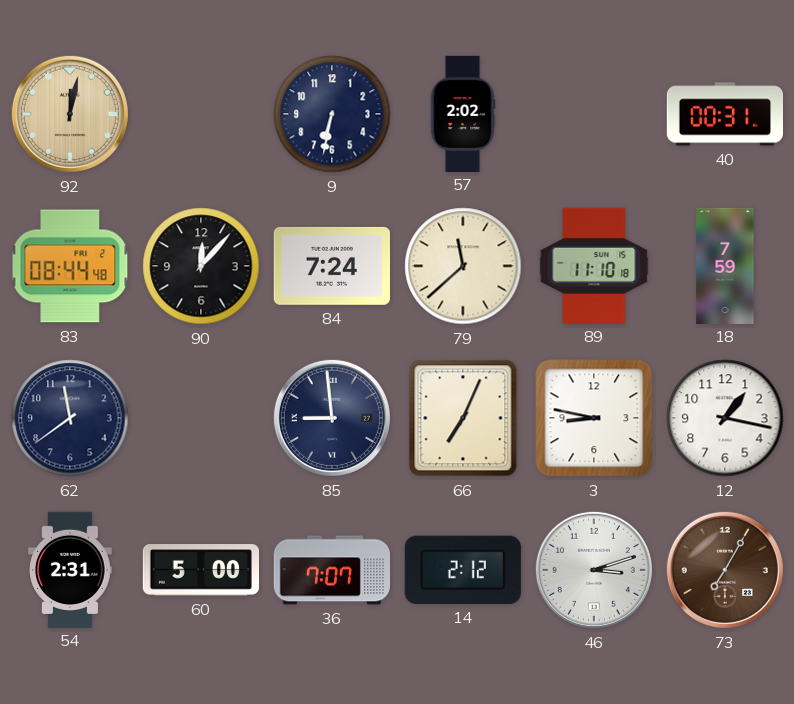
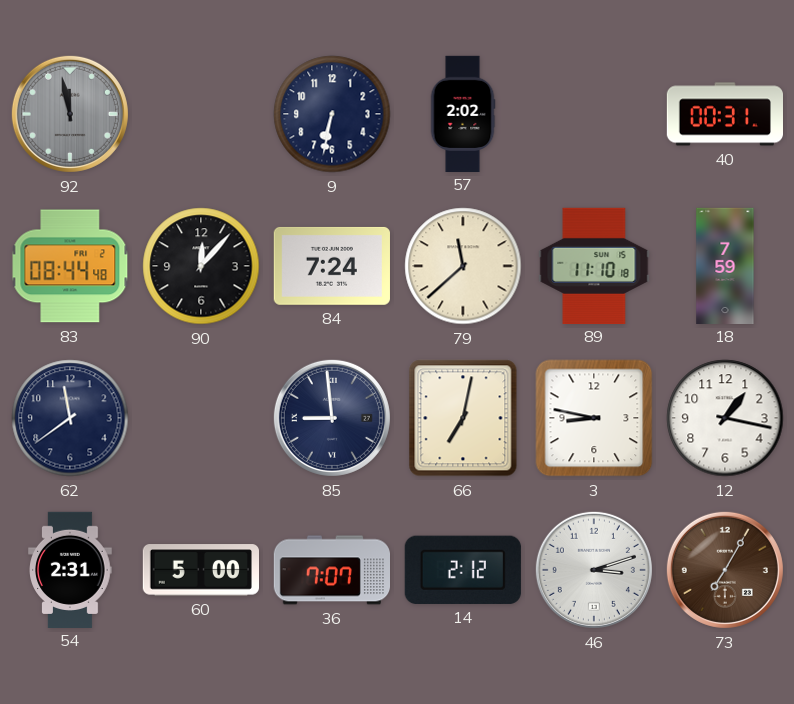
92: 12:02 -> 11:58
92 dial: champagne -> grey
66: 7:04 -> 7:02
